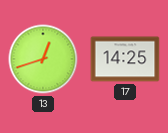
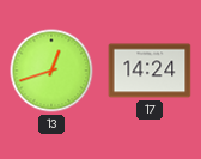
17: 14:25 -> 14:24
